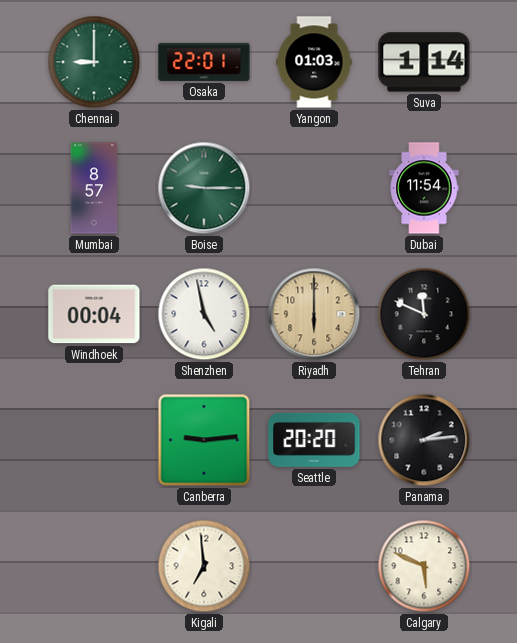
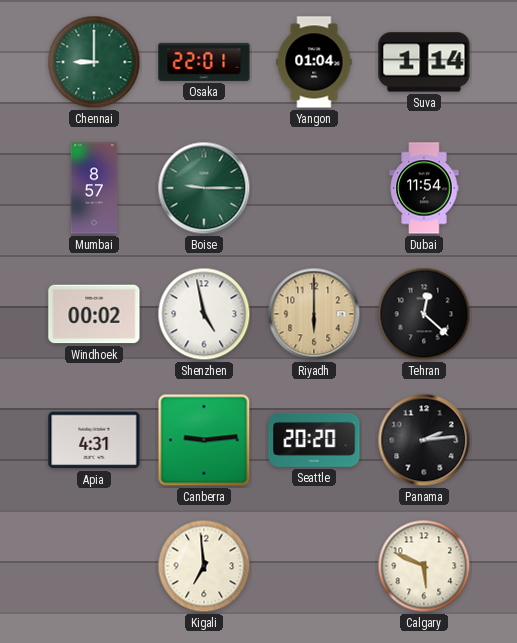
Yangon: 01:03 -> 01:04
Windhoek: 00:04 -> 00:02
Tehran: 11:49 -> 12:22
Apia: none -> 4:31
